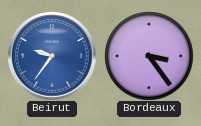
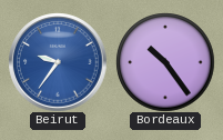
Bordeaux: 3:24 -> 10:24
